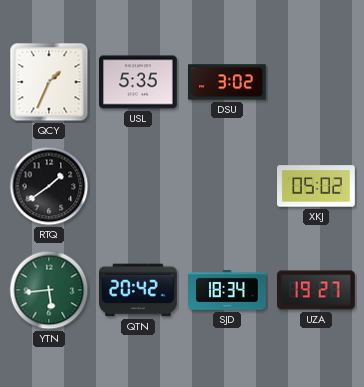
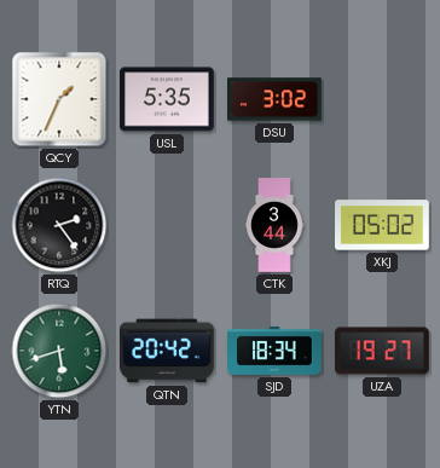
RTQ: 1:39 -> 2:24
CTK: none -> 3:44
YTN: 5:44 -> 5:42
